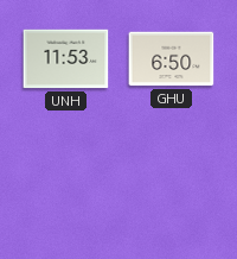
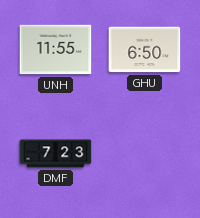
UNH: 11:53 -> 11:55
DMF: none -> 7:23
